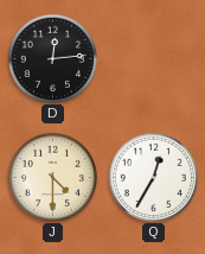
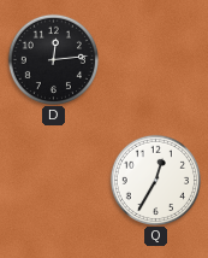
J: 4:30 -> none
